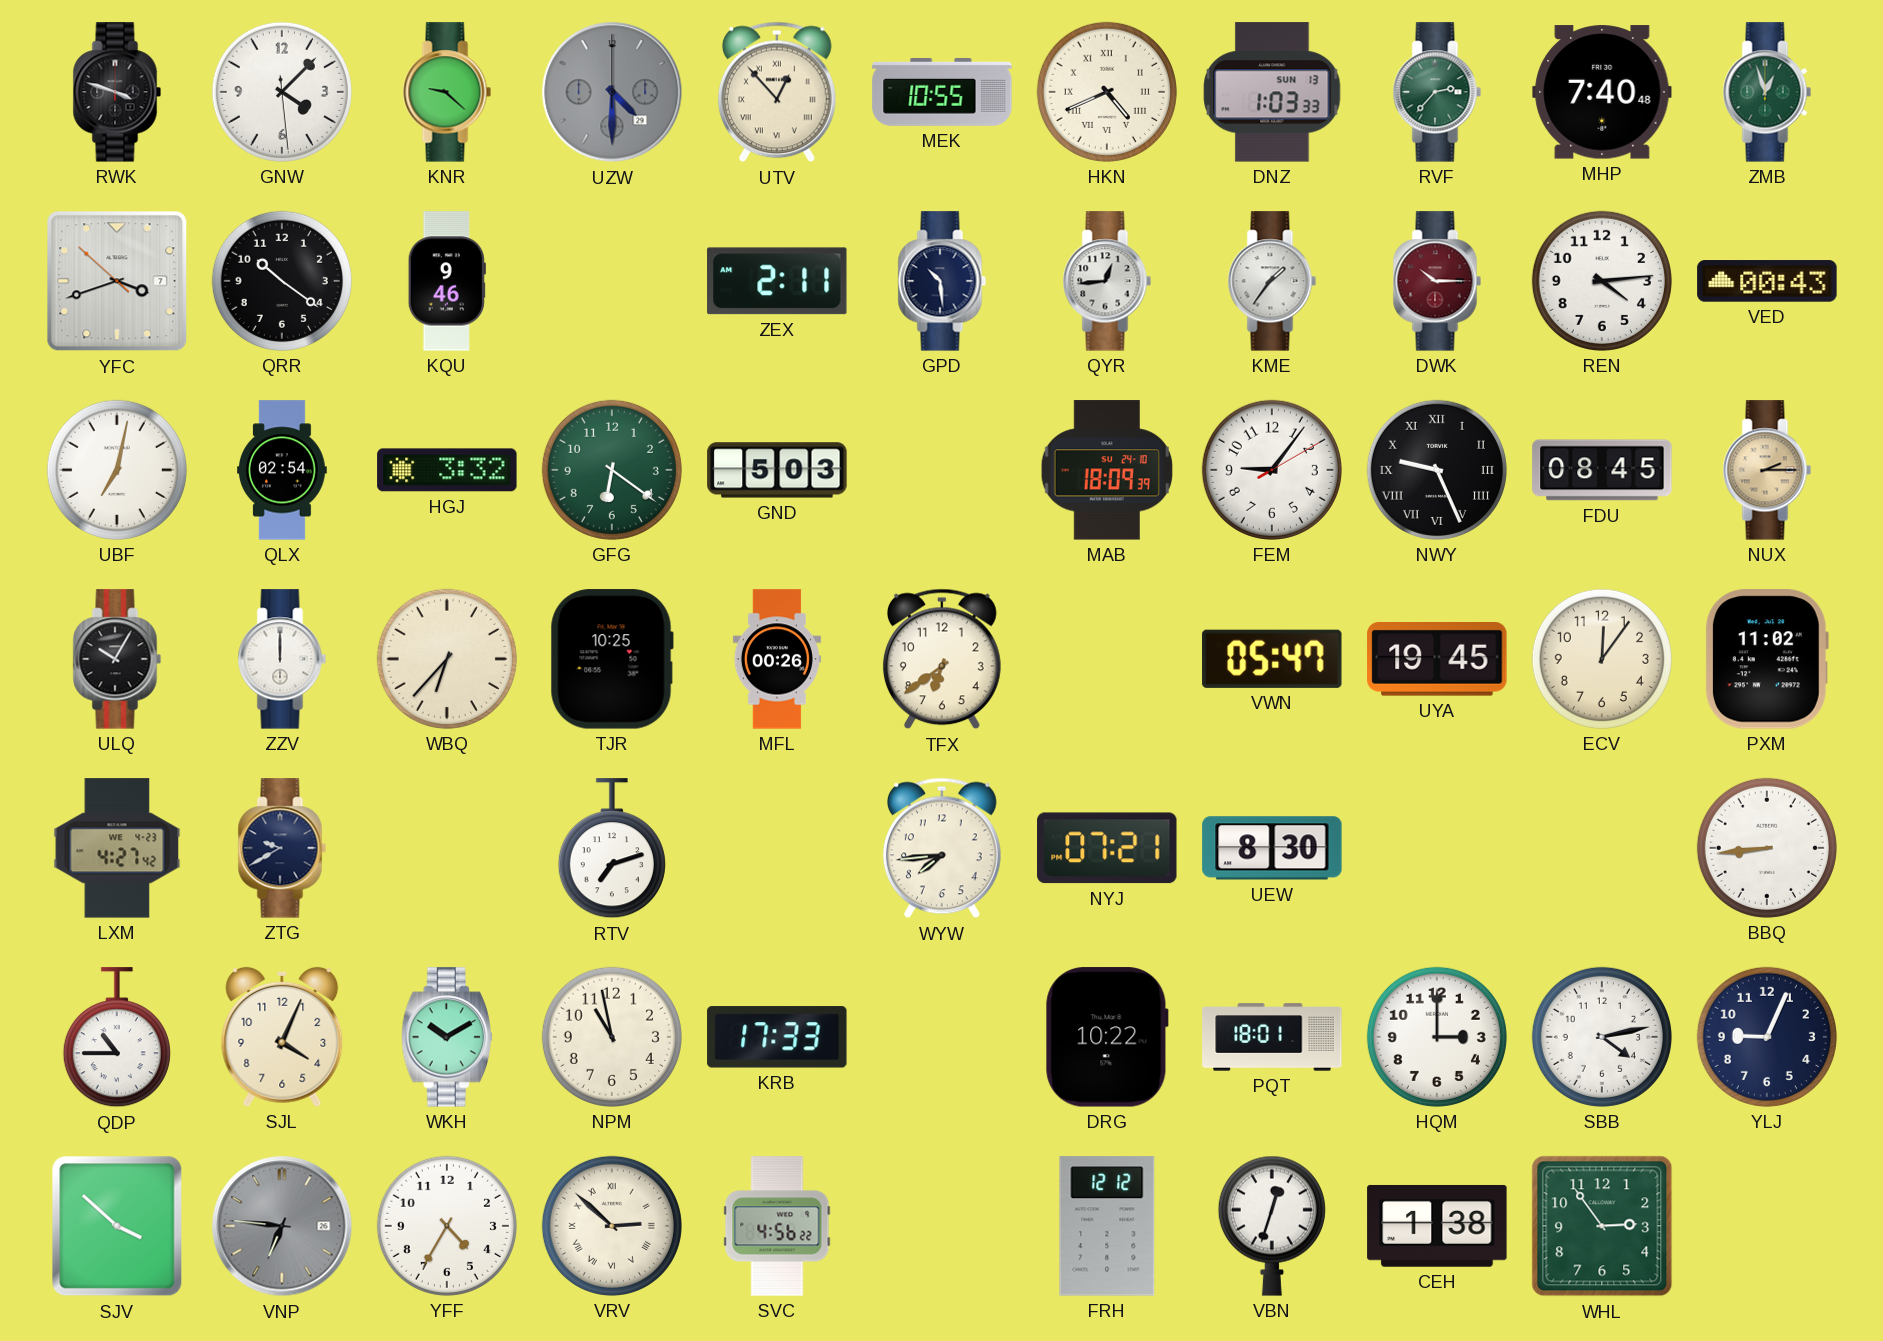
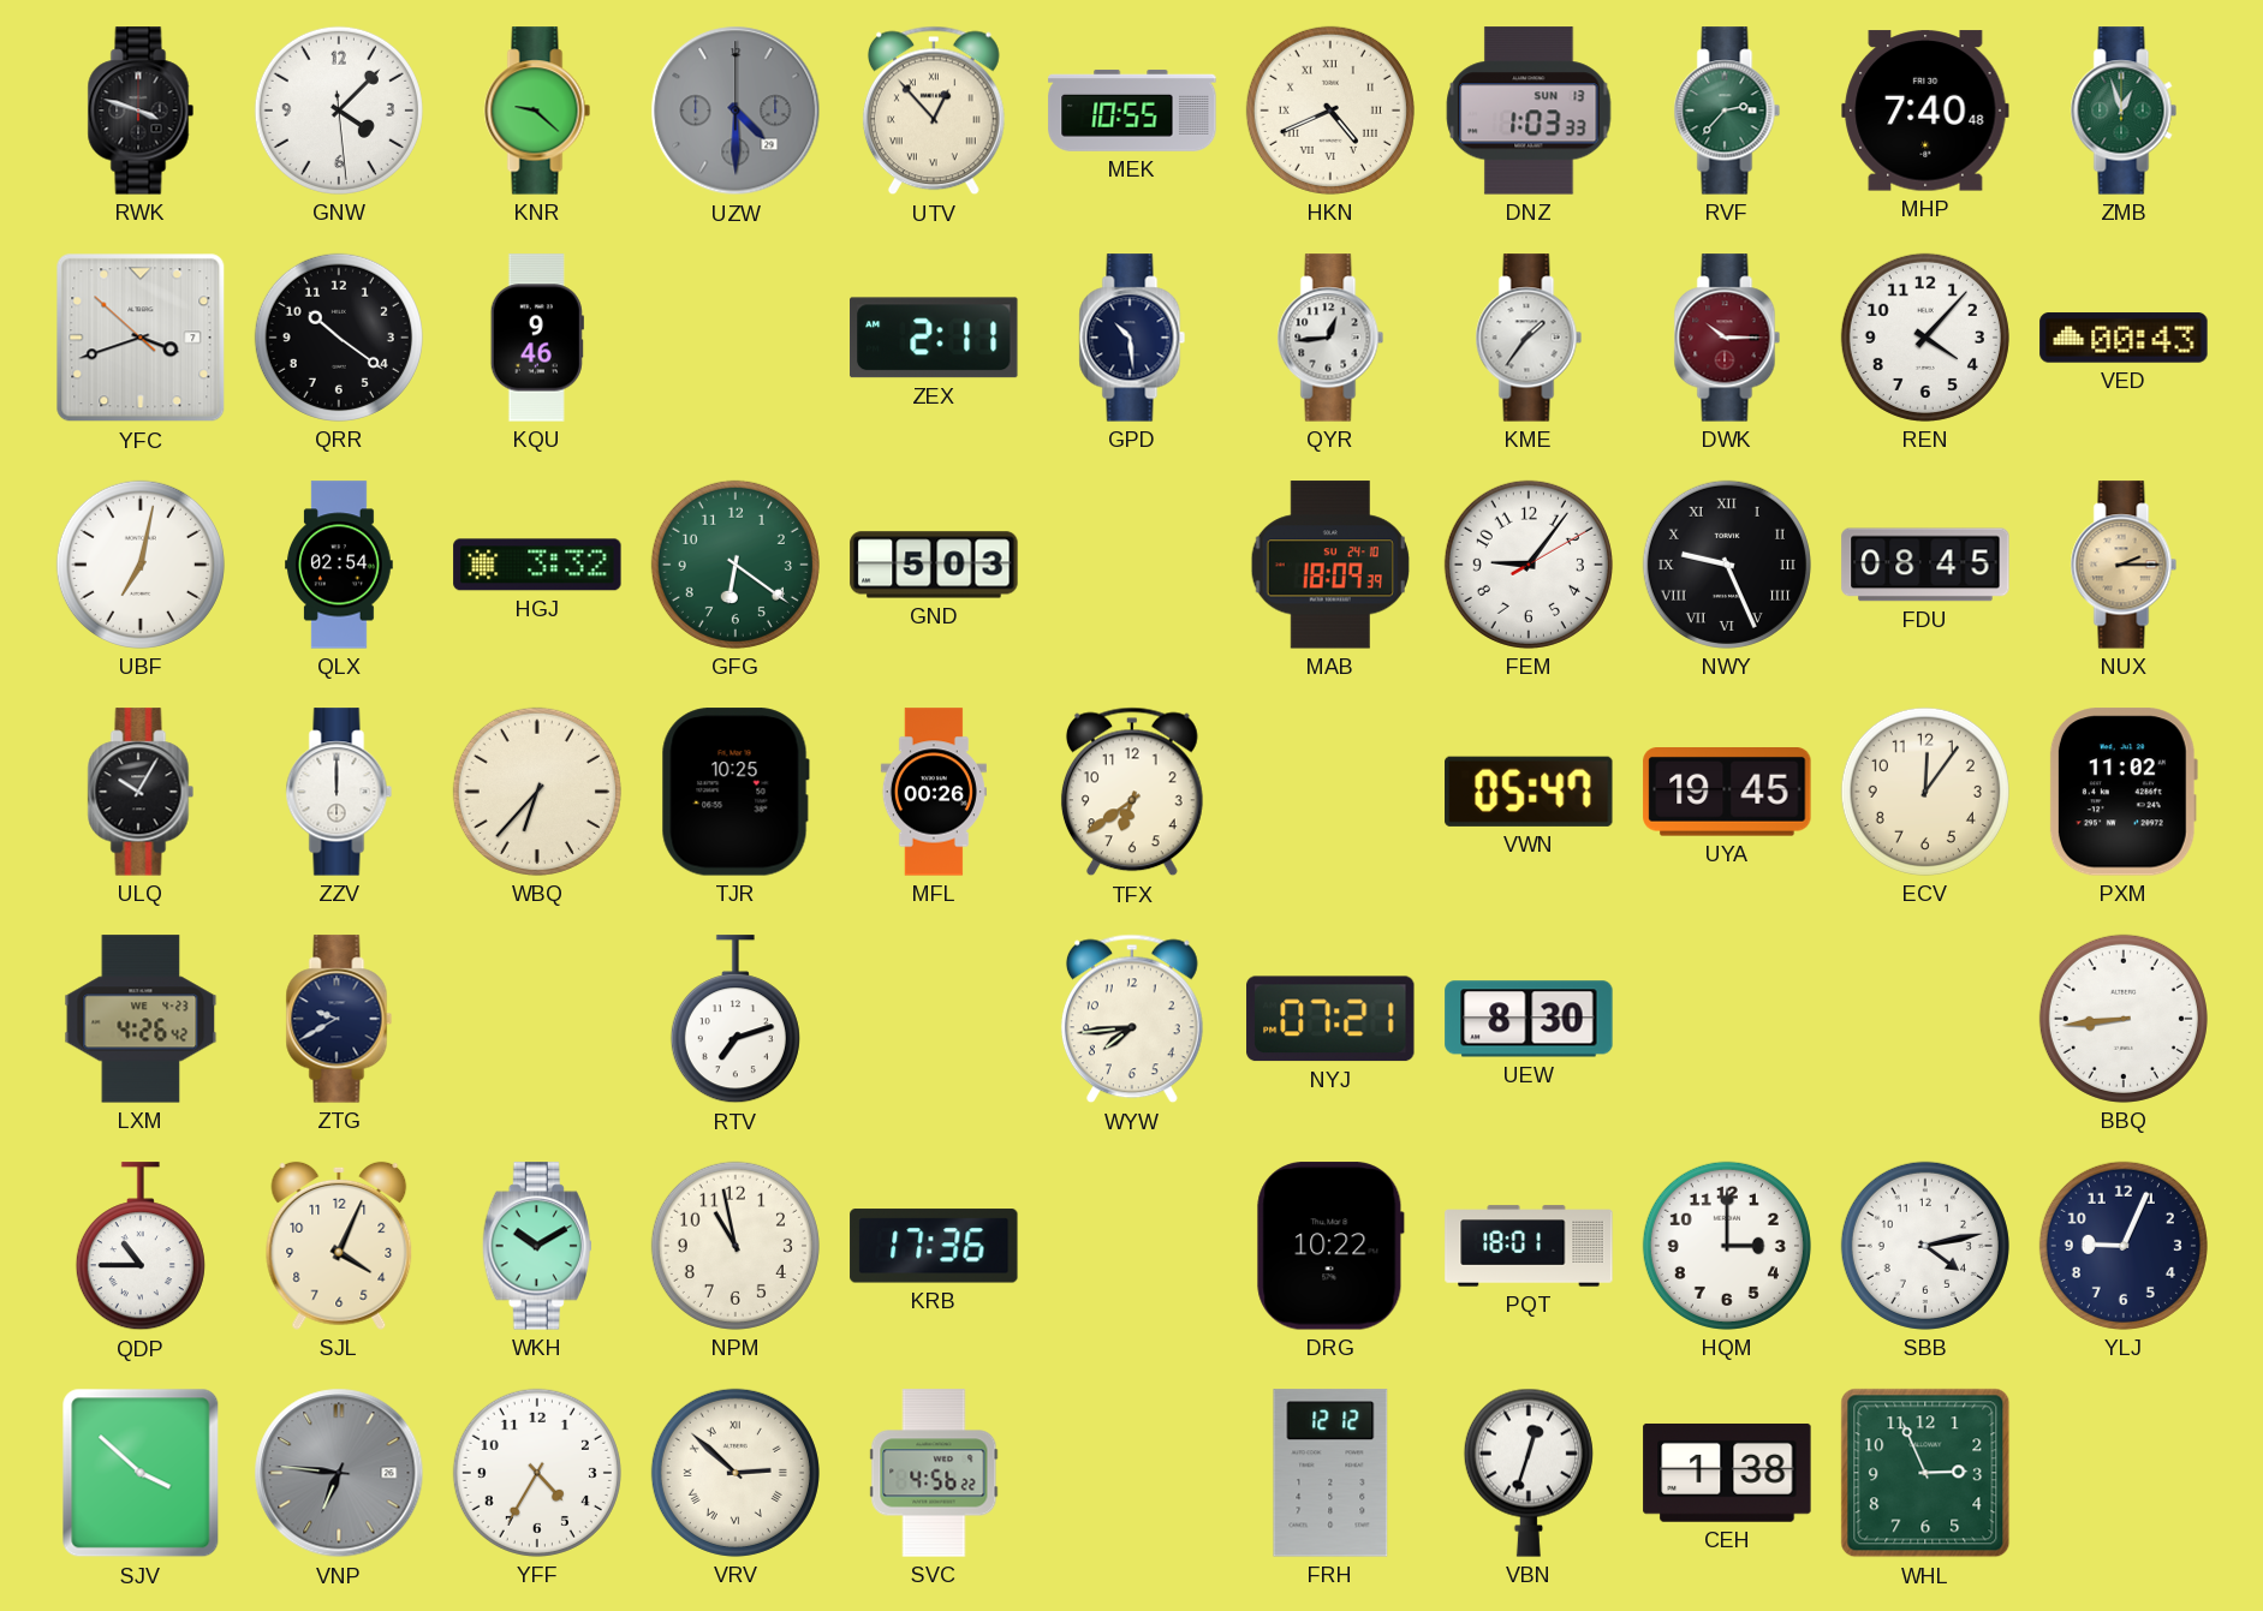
REN: 4:14 -> 4:07
LXM: 4:27 -> 4:26
KRB: 17:33 -> 17:36
WHL: 2:54 -> 2:56
